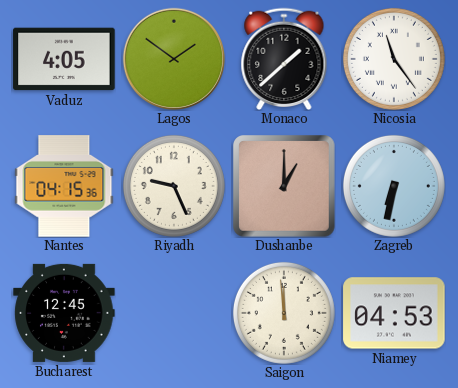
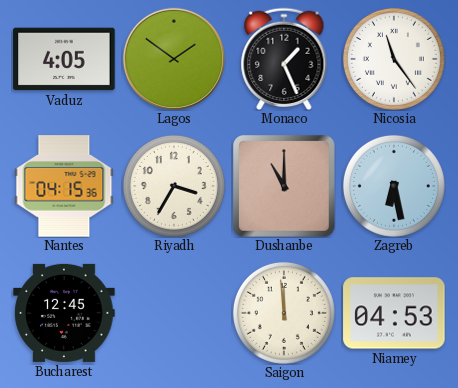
Monaco: 1:38 -> 1:26
Riyadh: 9:26 -> 3:35
Dushanbe: 1:00 -> 11:00
Zagreb: 6:32 -> 6:28
